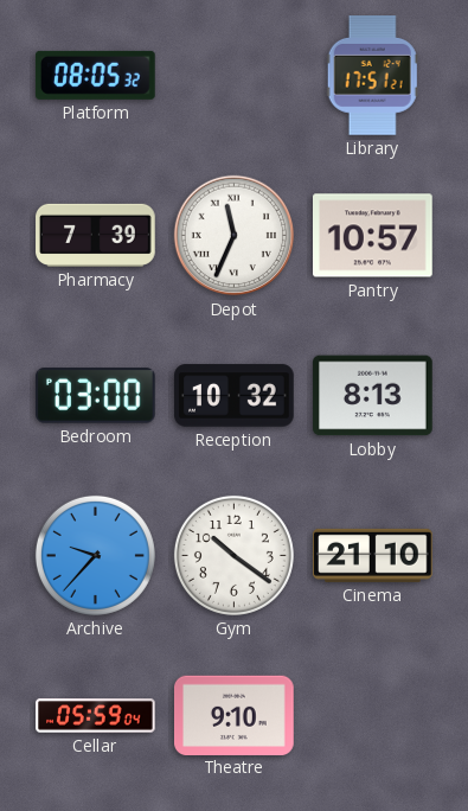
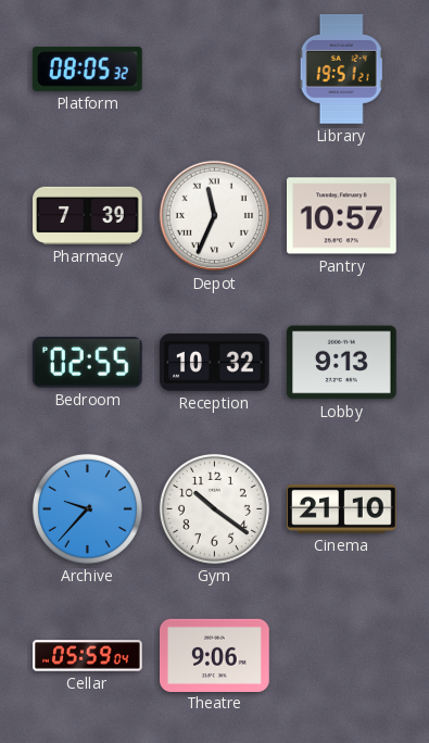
Library: 17:51 -> 19:51
Bedroom: 03:00 -> 02:55
Lobby: 8:13 -> 9:13
Theatre: 9:10 -> 9:06
